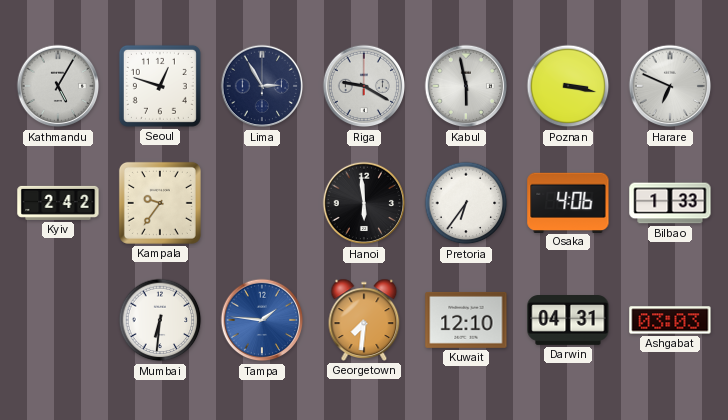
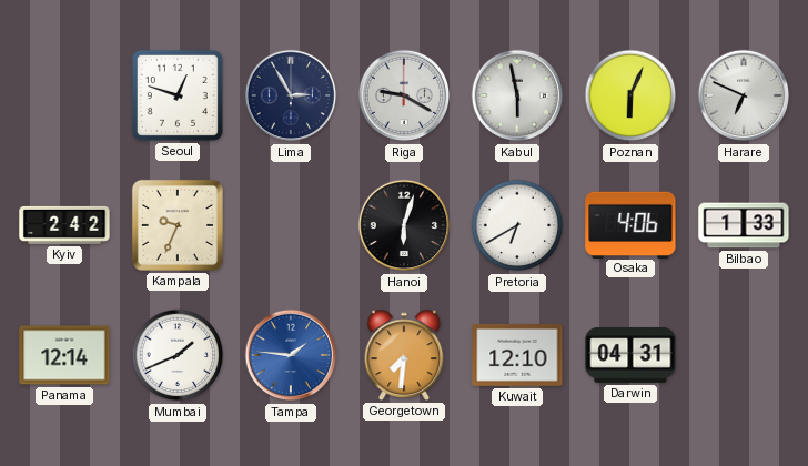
Kathmandu: 5:05 -> none
Poznan: 3:17 -> 6:04
Kampala: 9:36 -> 9:34
Hanoi: 5:59 -> 6:03
Pretoria: 6:36 -> 6:40
Panama: none -> 12:14
Mumbai: 6:31 -> 1:41
Ashgabat: 03:03 -> none
